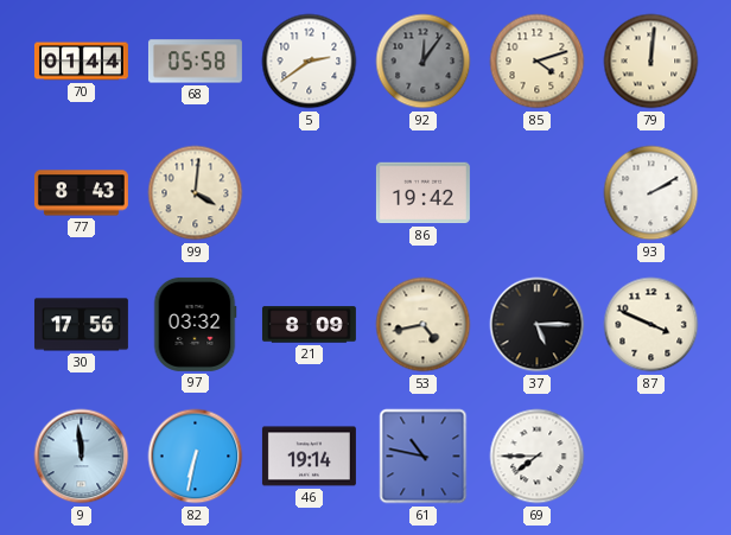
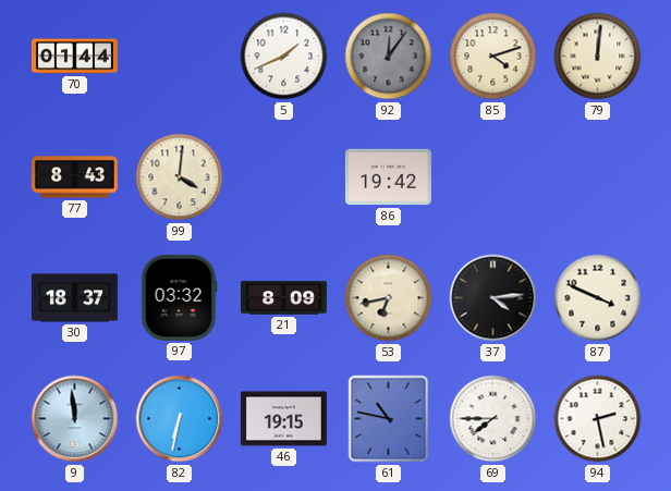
68: 05:58 -> none
5: 2:39 -> 1:41
93: 2:10 -> none
30: 17:56 -> 18:37
53: 4:43 -> 6:43
37: 5:15 -> 4:14
46: 19:14 -> 19:15
94: none -> 2:28
